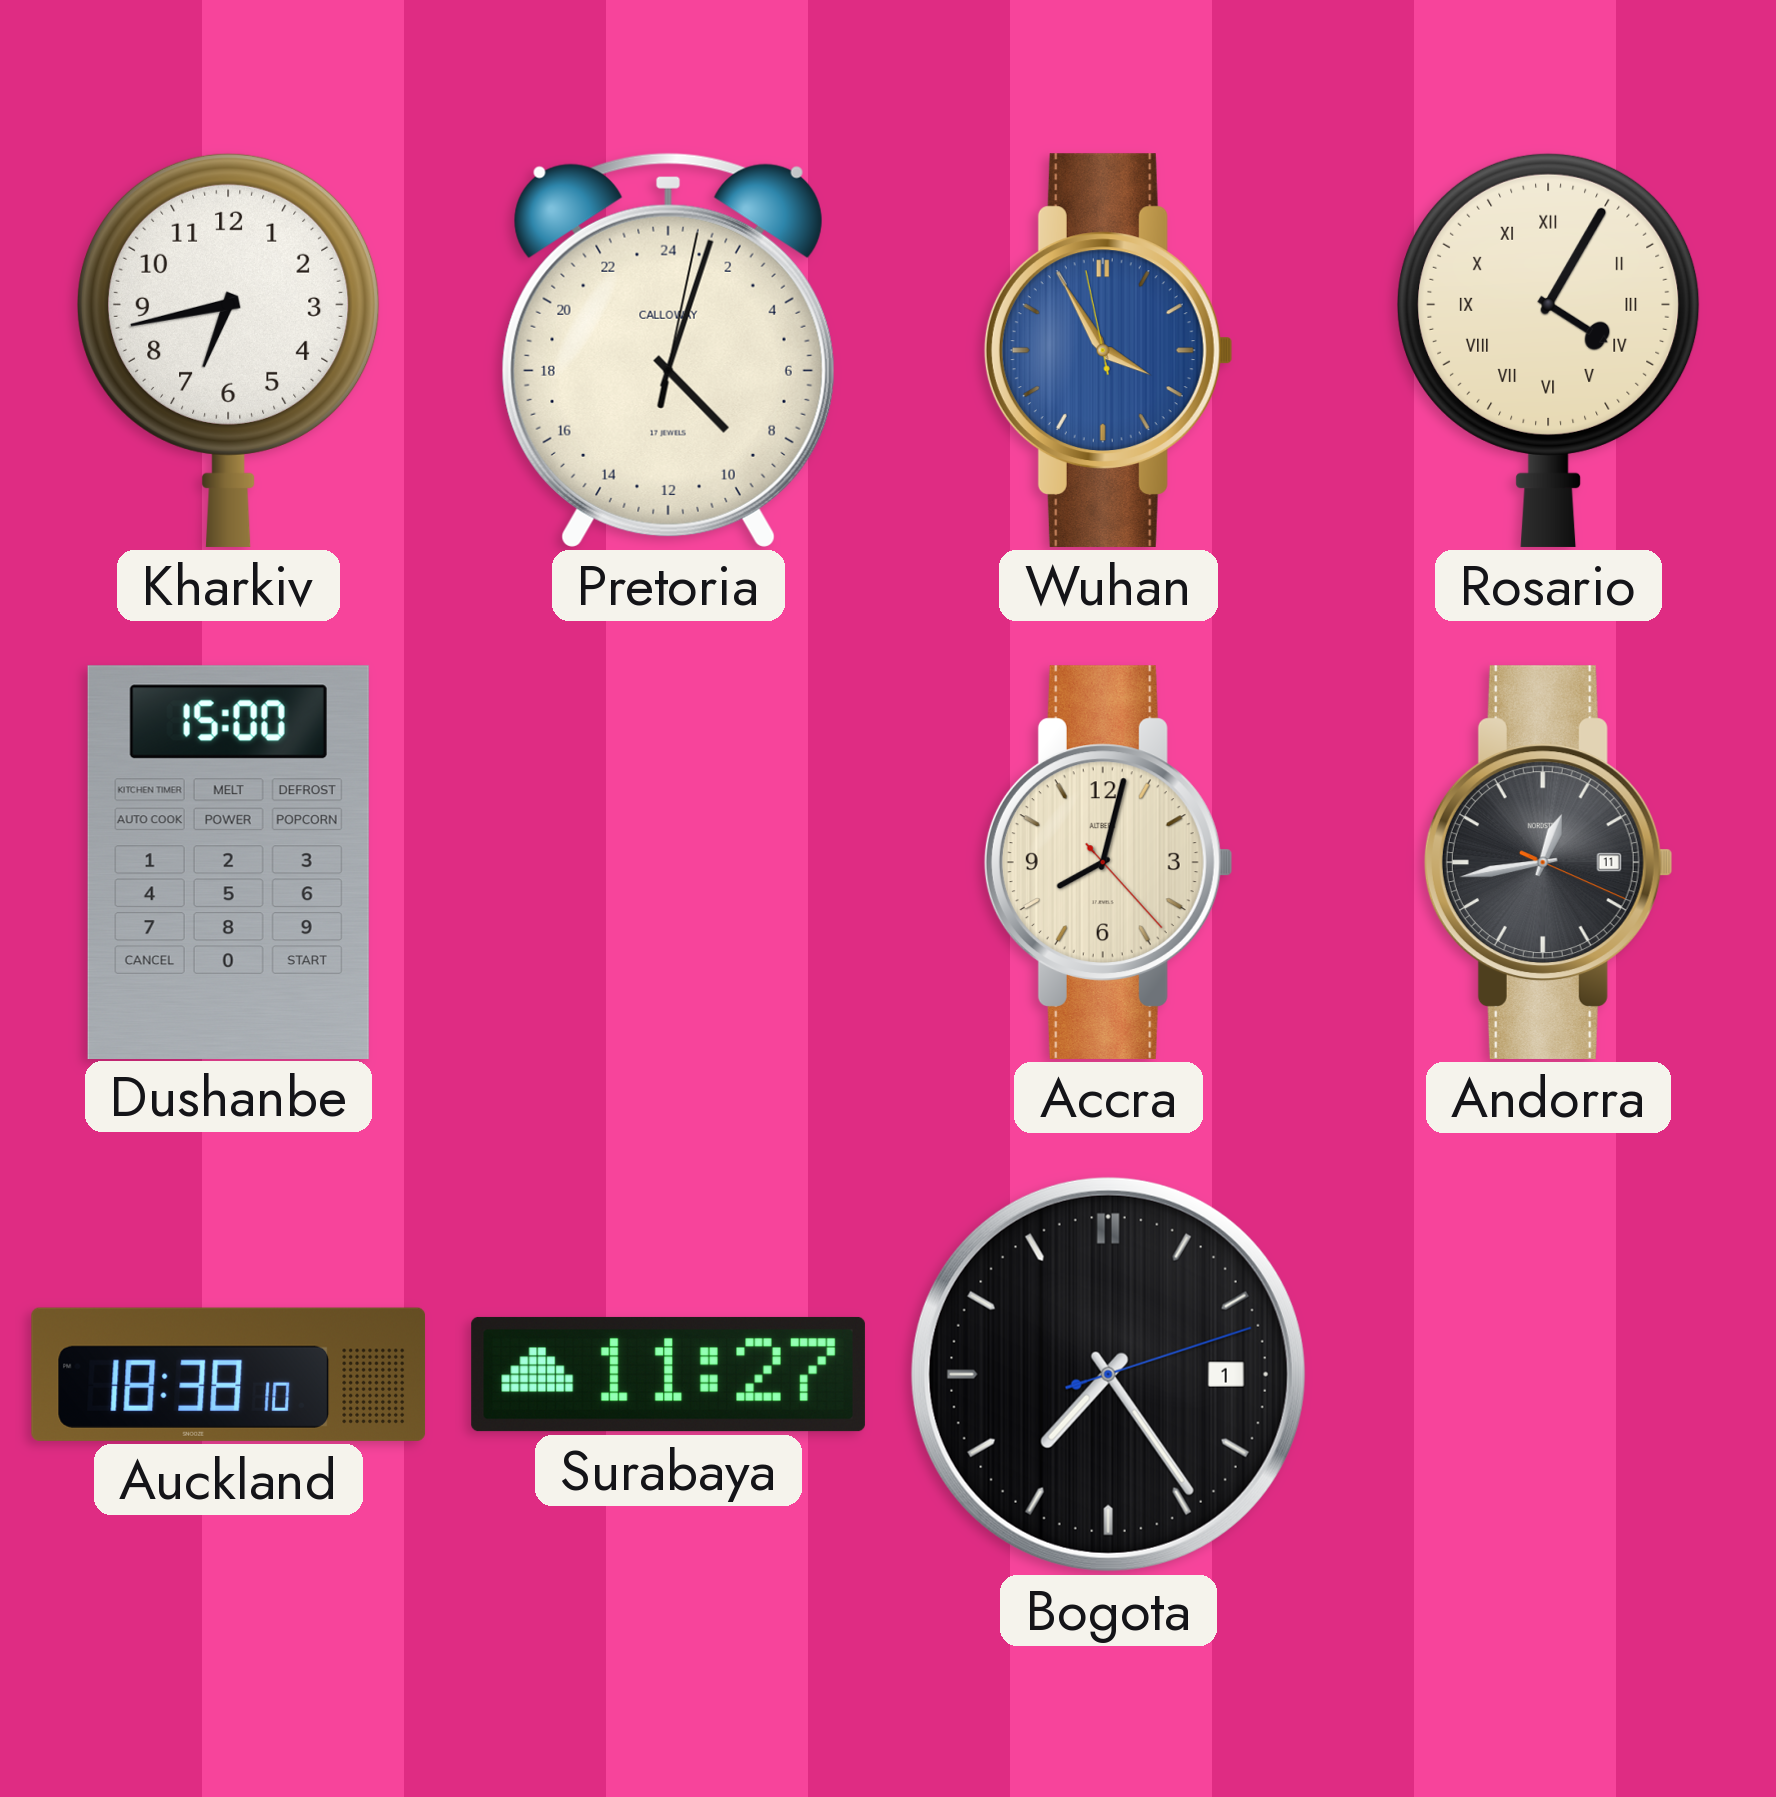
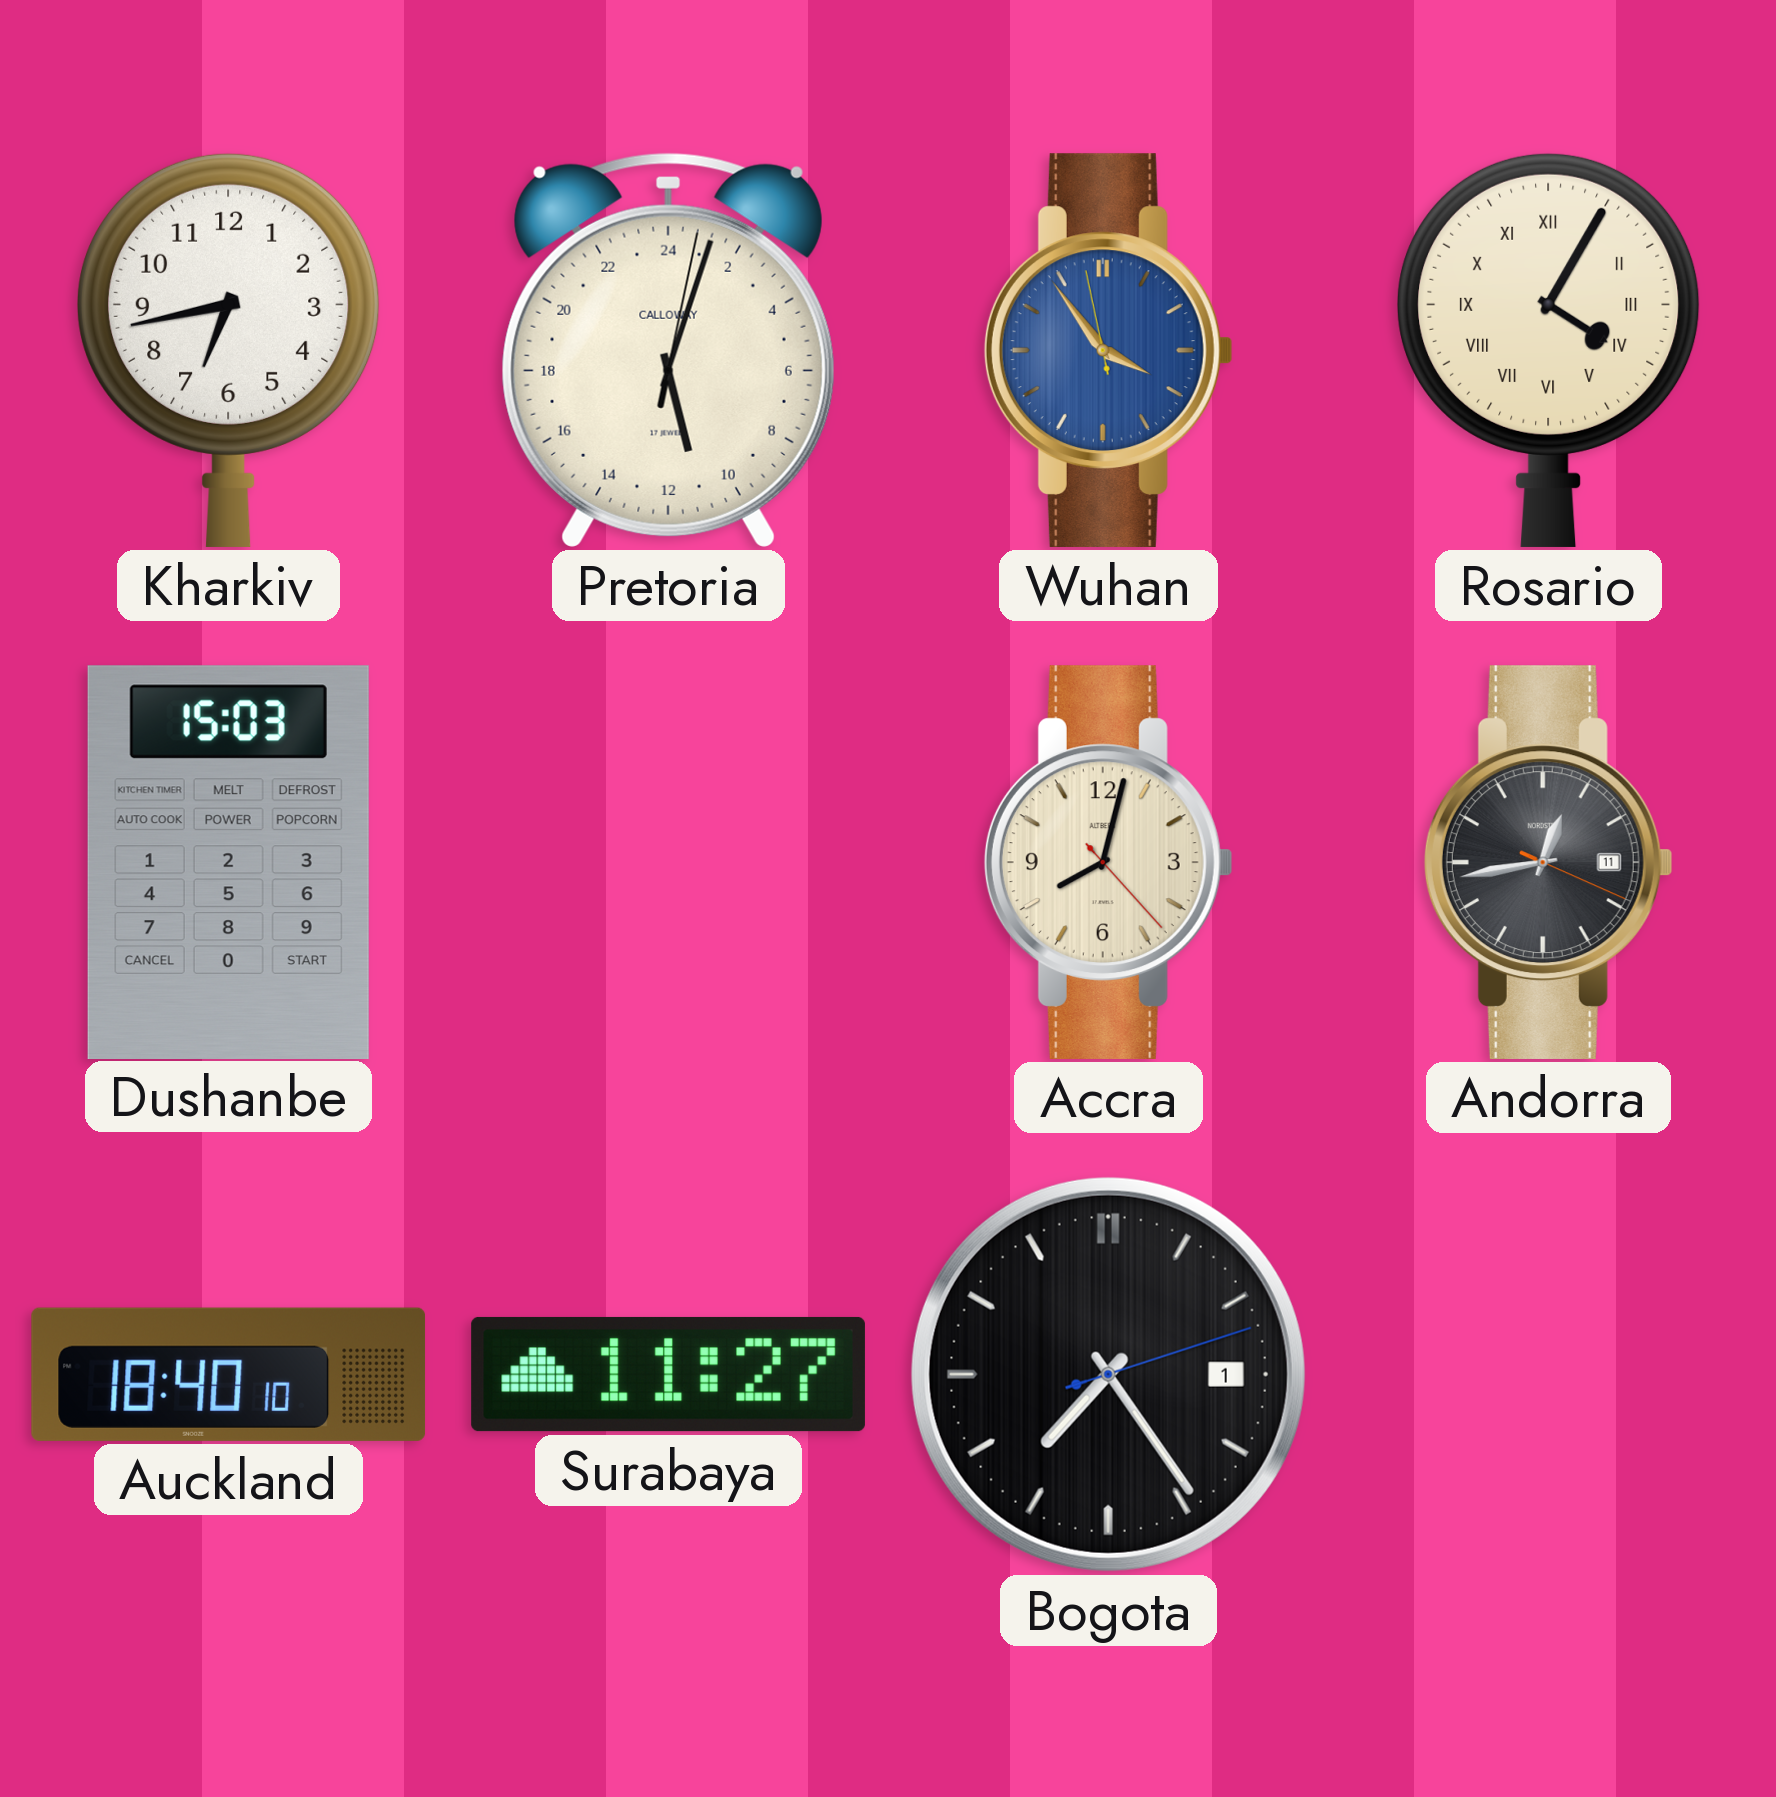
Pretoria: 9:03 -> 11:03
Wuhan: 3:54 -> 3:53
Dushanbe: 15:00 -> 15:03
Auckland: 18:38 -> 18:40
